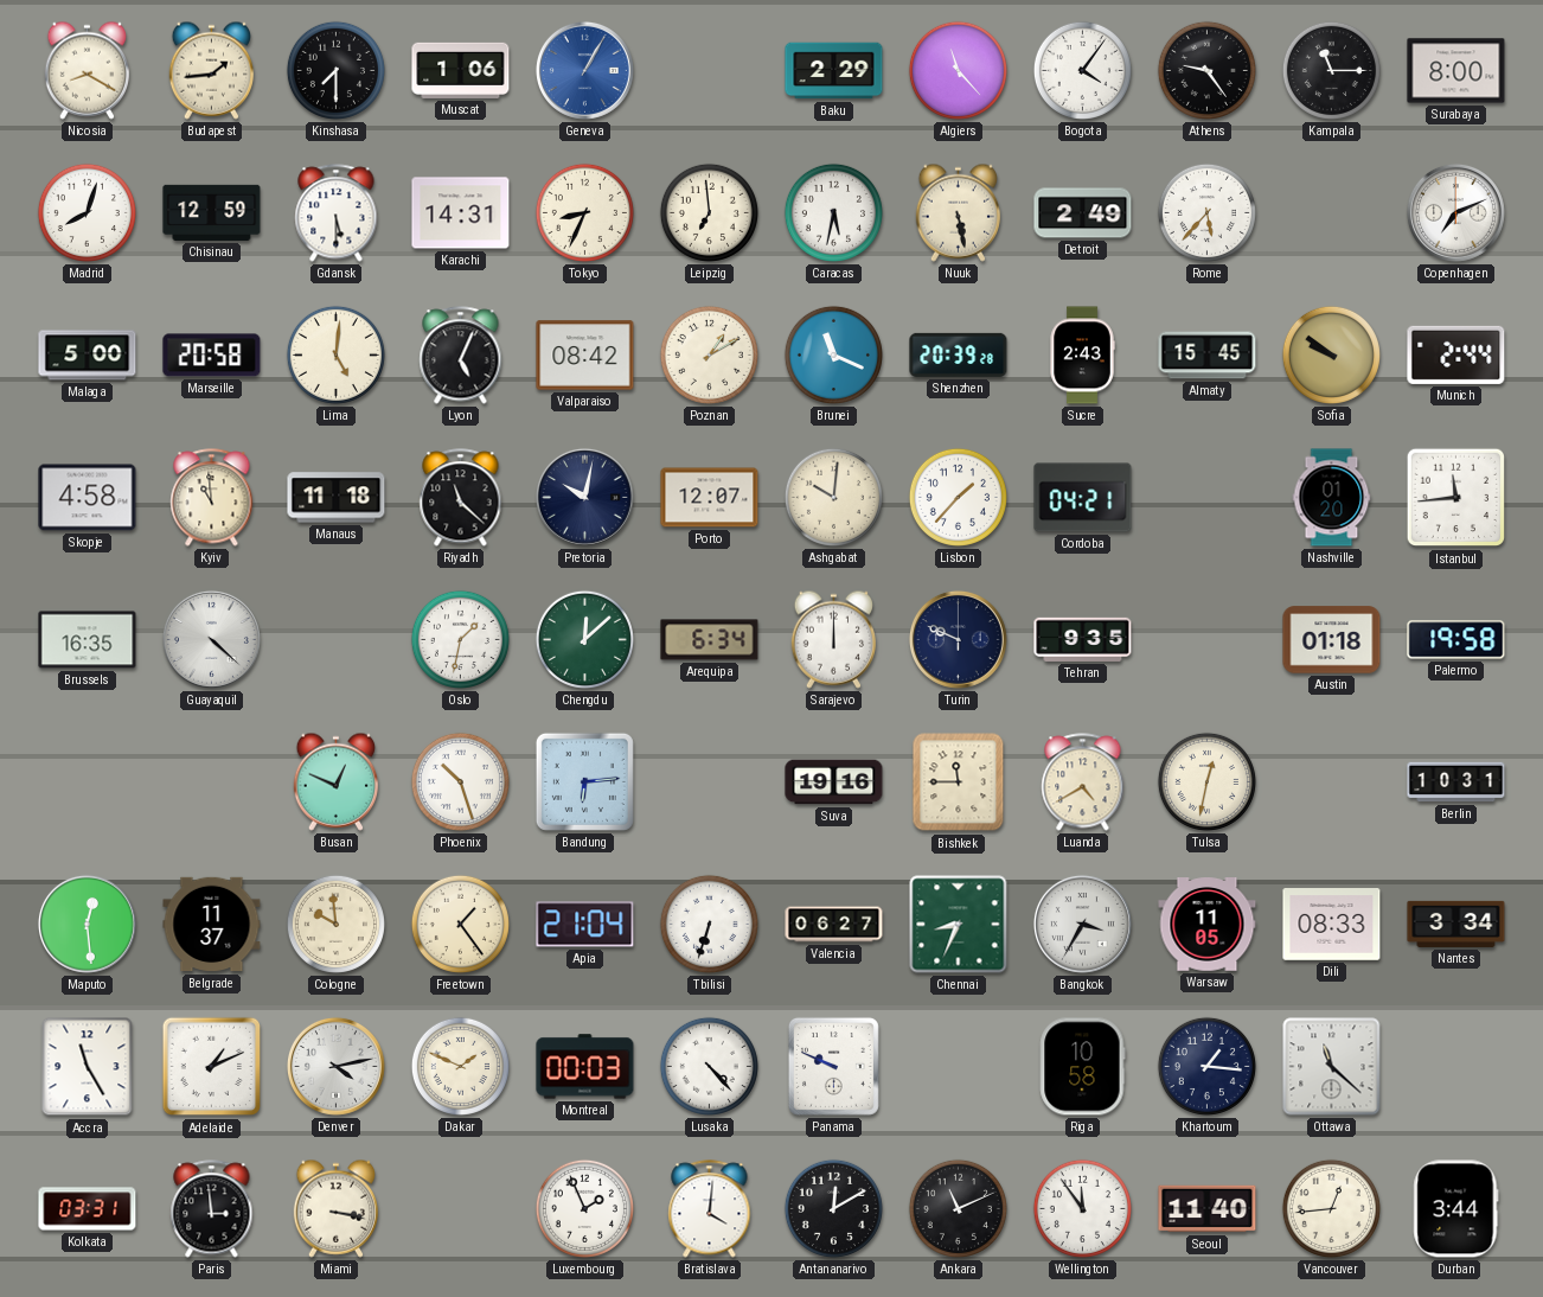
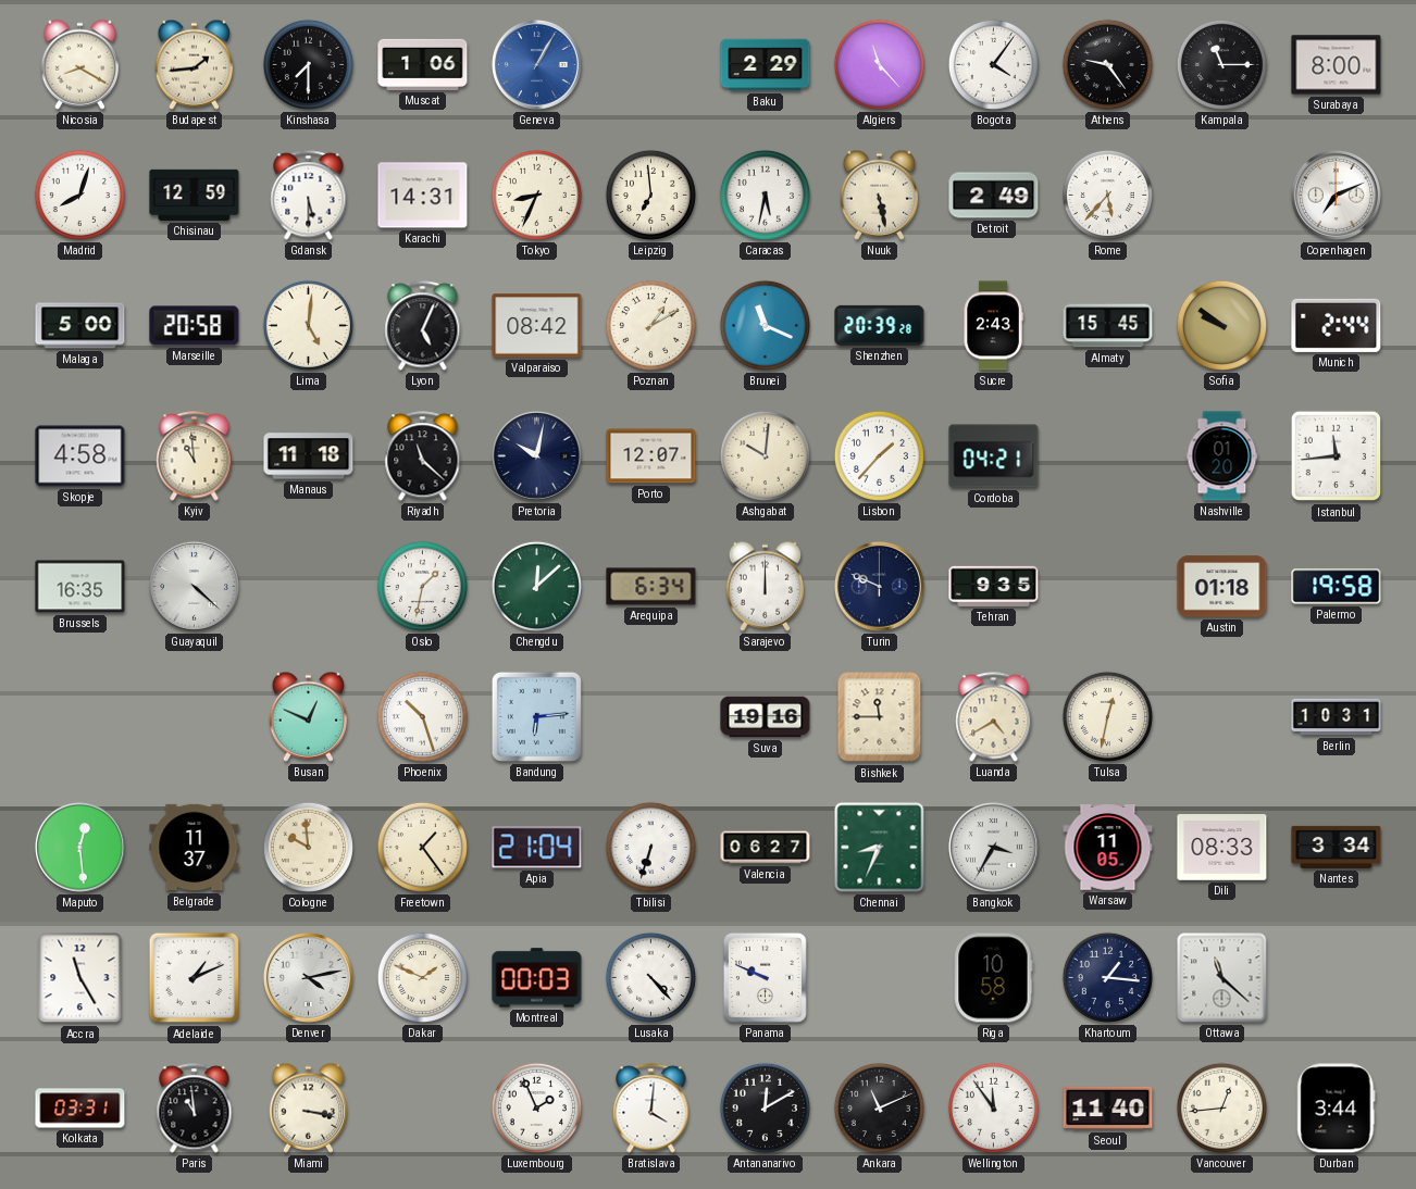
Paris: 2:59 -> 10:59
